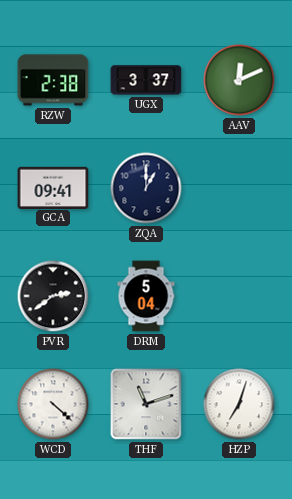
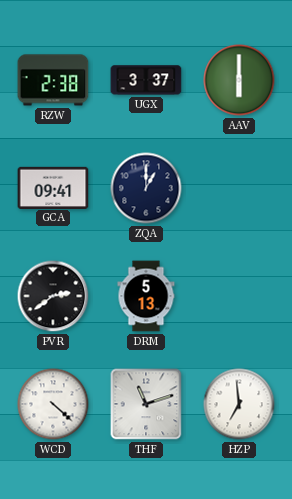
AAV: 12:11 -> 6:00
DRM: 5:04 -> 5:13
HZP: 7:03 -> 6:59
